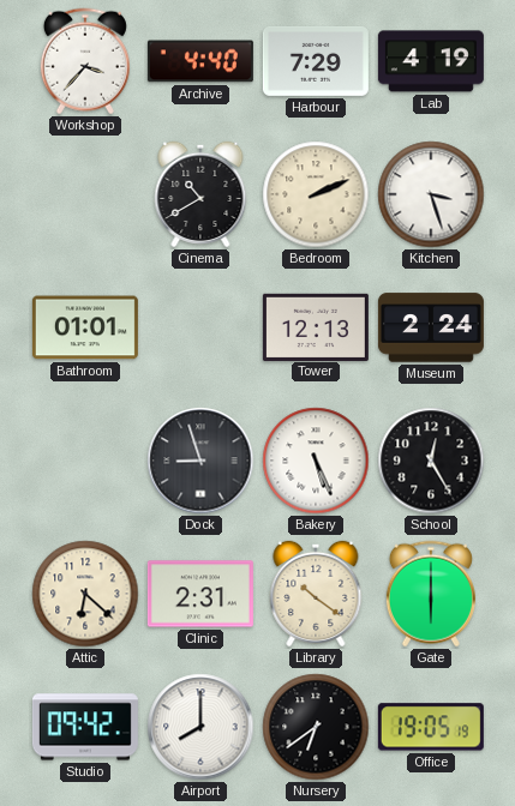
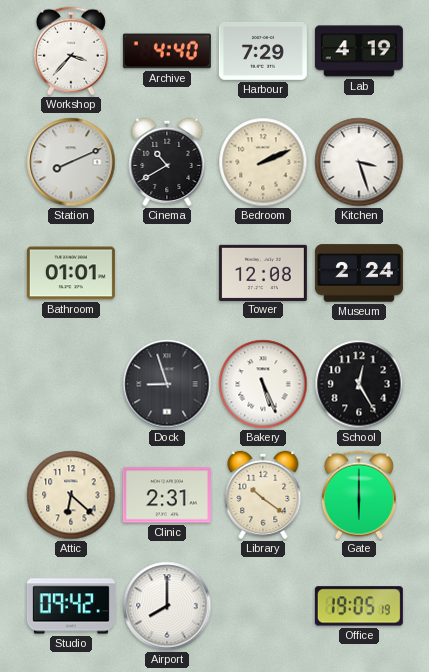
Station: none -> 8:11
Tower: 12:13 -> 12:08
Nursery: 6:39 -> none
